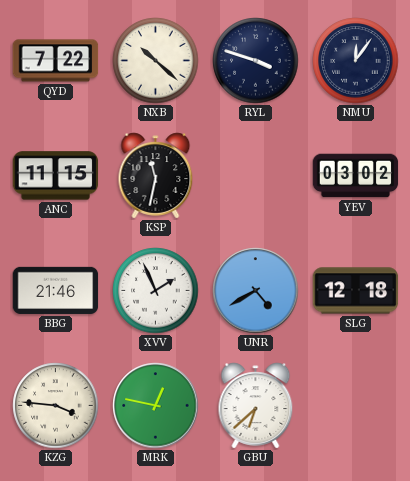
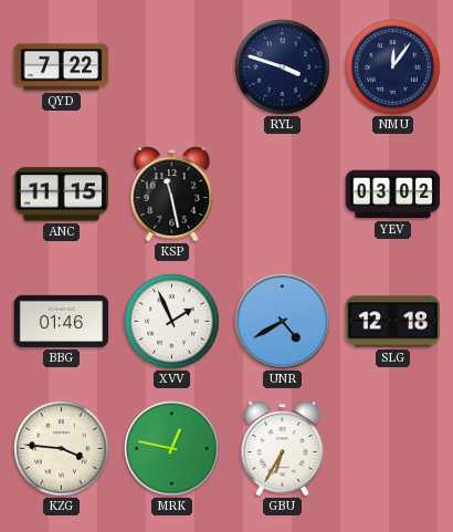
NXB: 10:22 -> none
KSP: 11:32 -> 11:28
BBG: 21:46 -> 01:46
GBU: 6:38 -> 6:35
